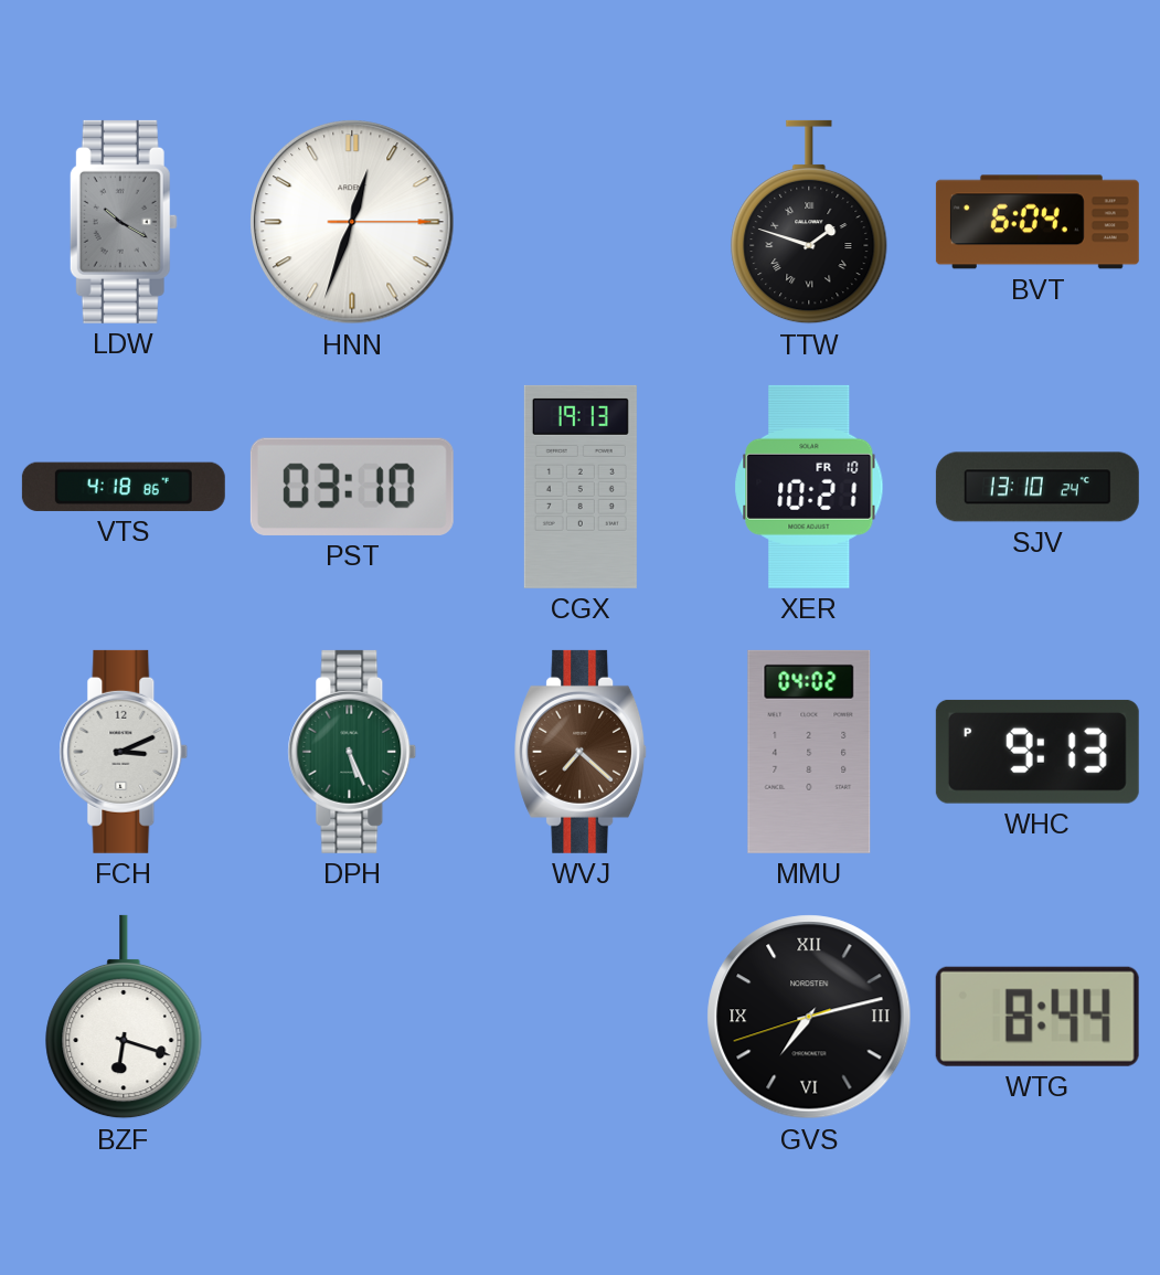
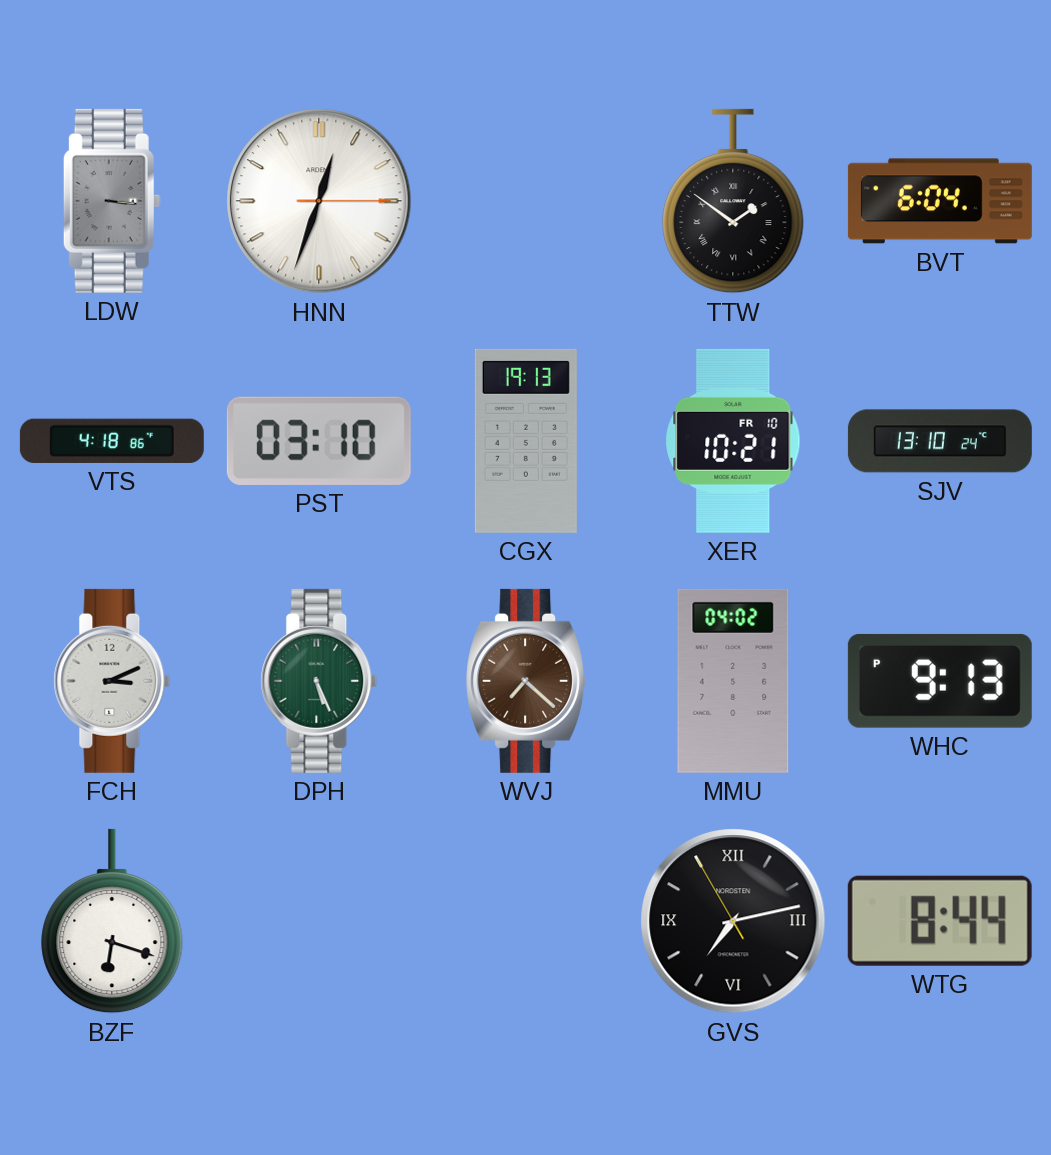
LDW: 10:20 -> 3:16
TTW: 1:48 -> 1:51
GVS: 7:12:42 -> 7:12:55
